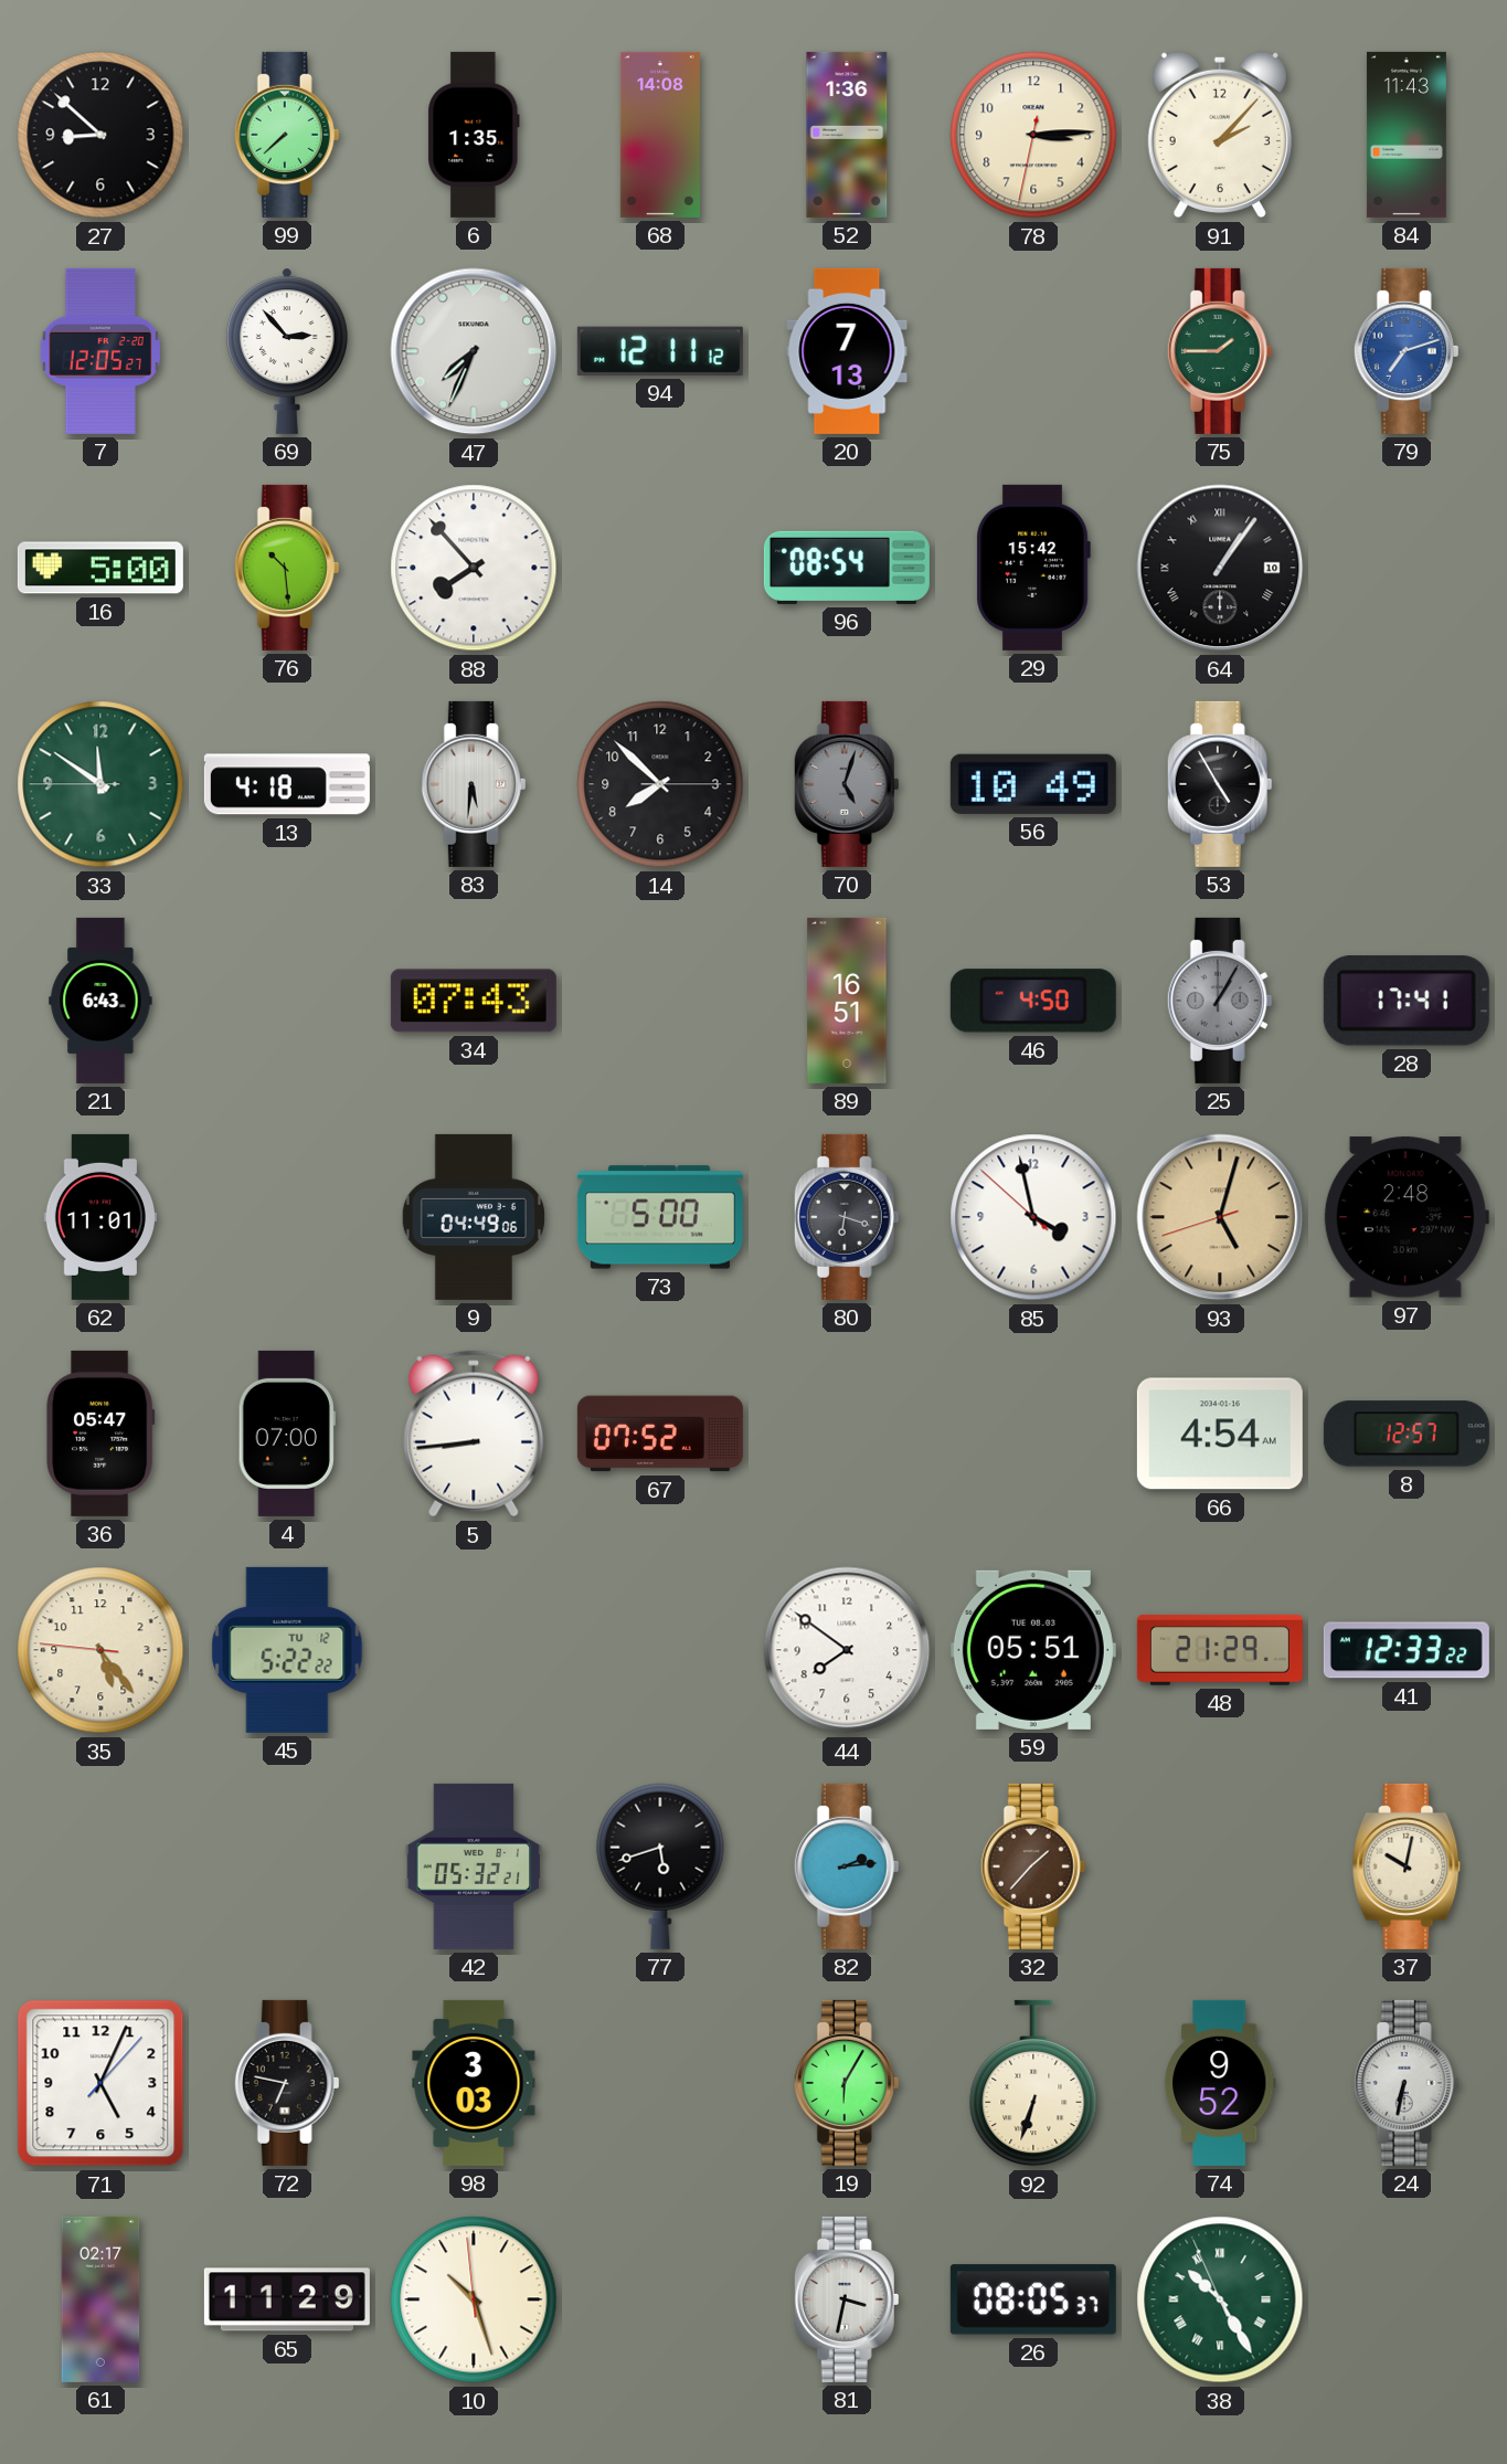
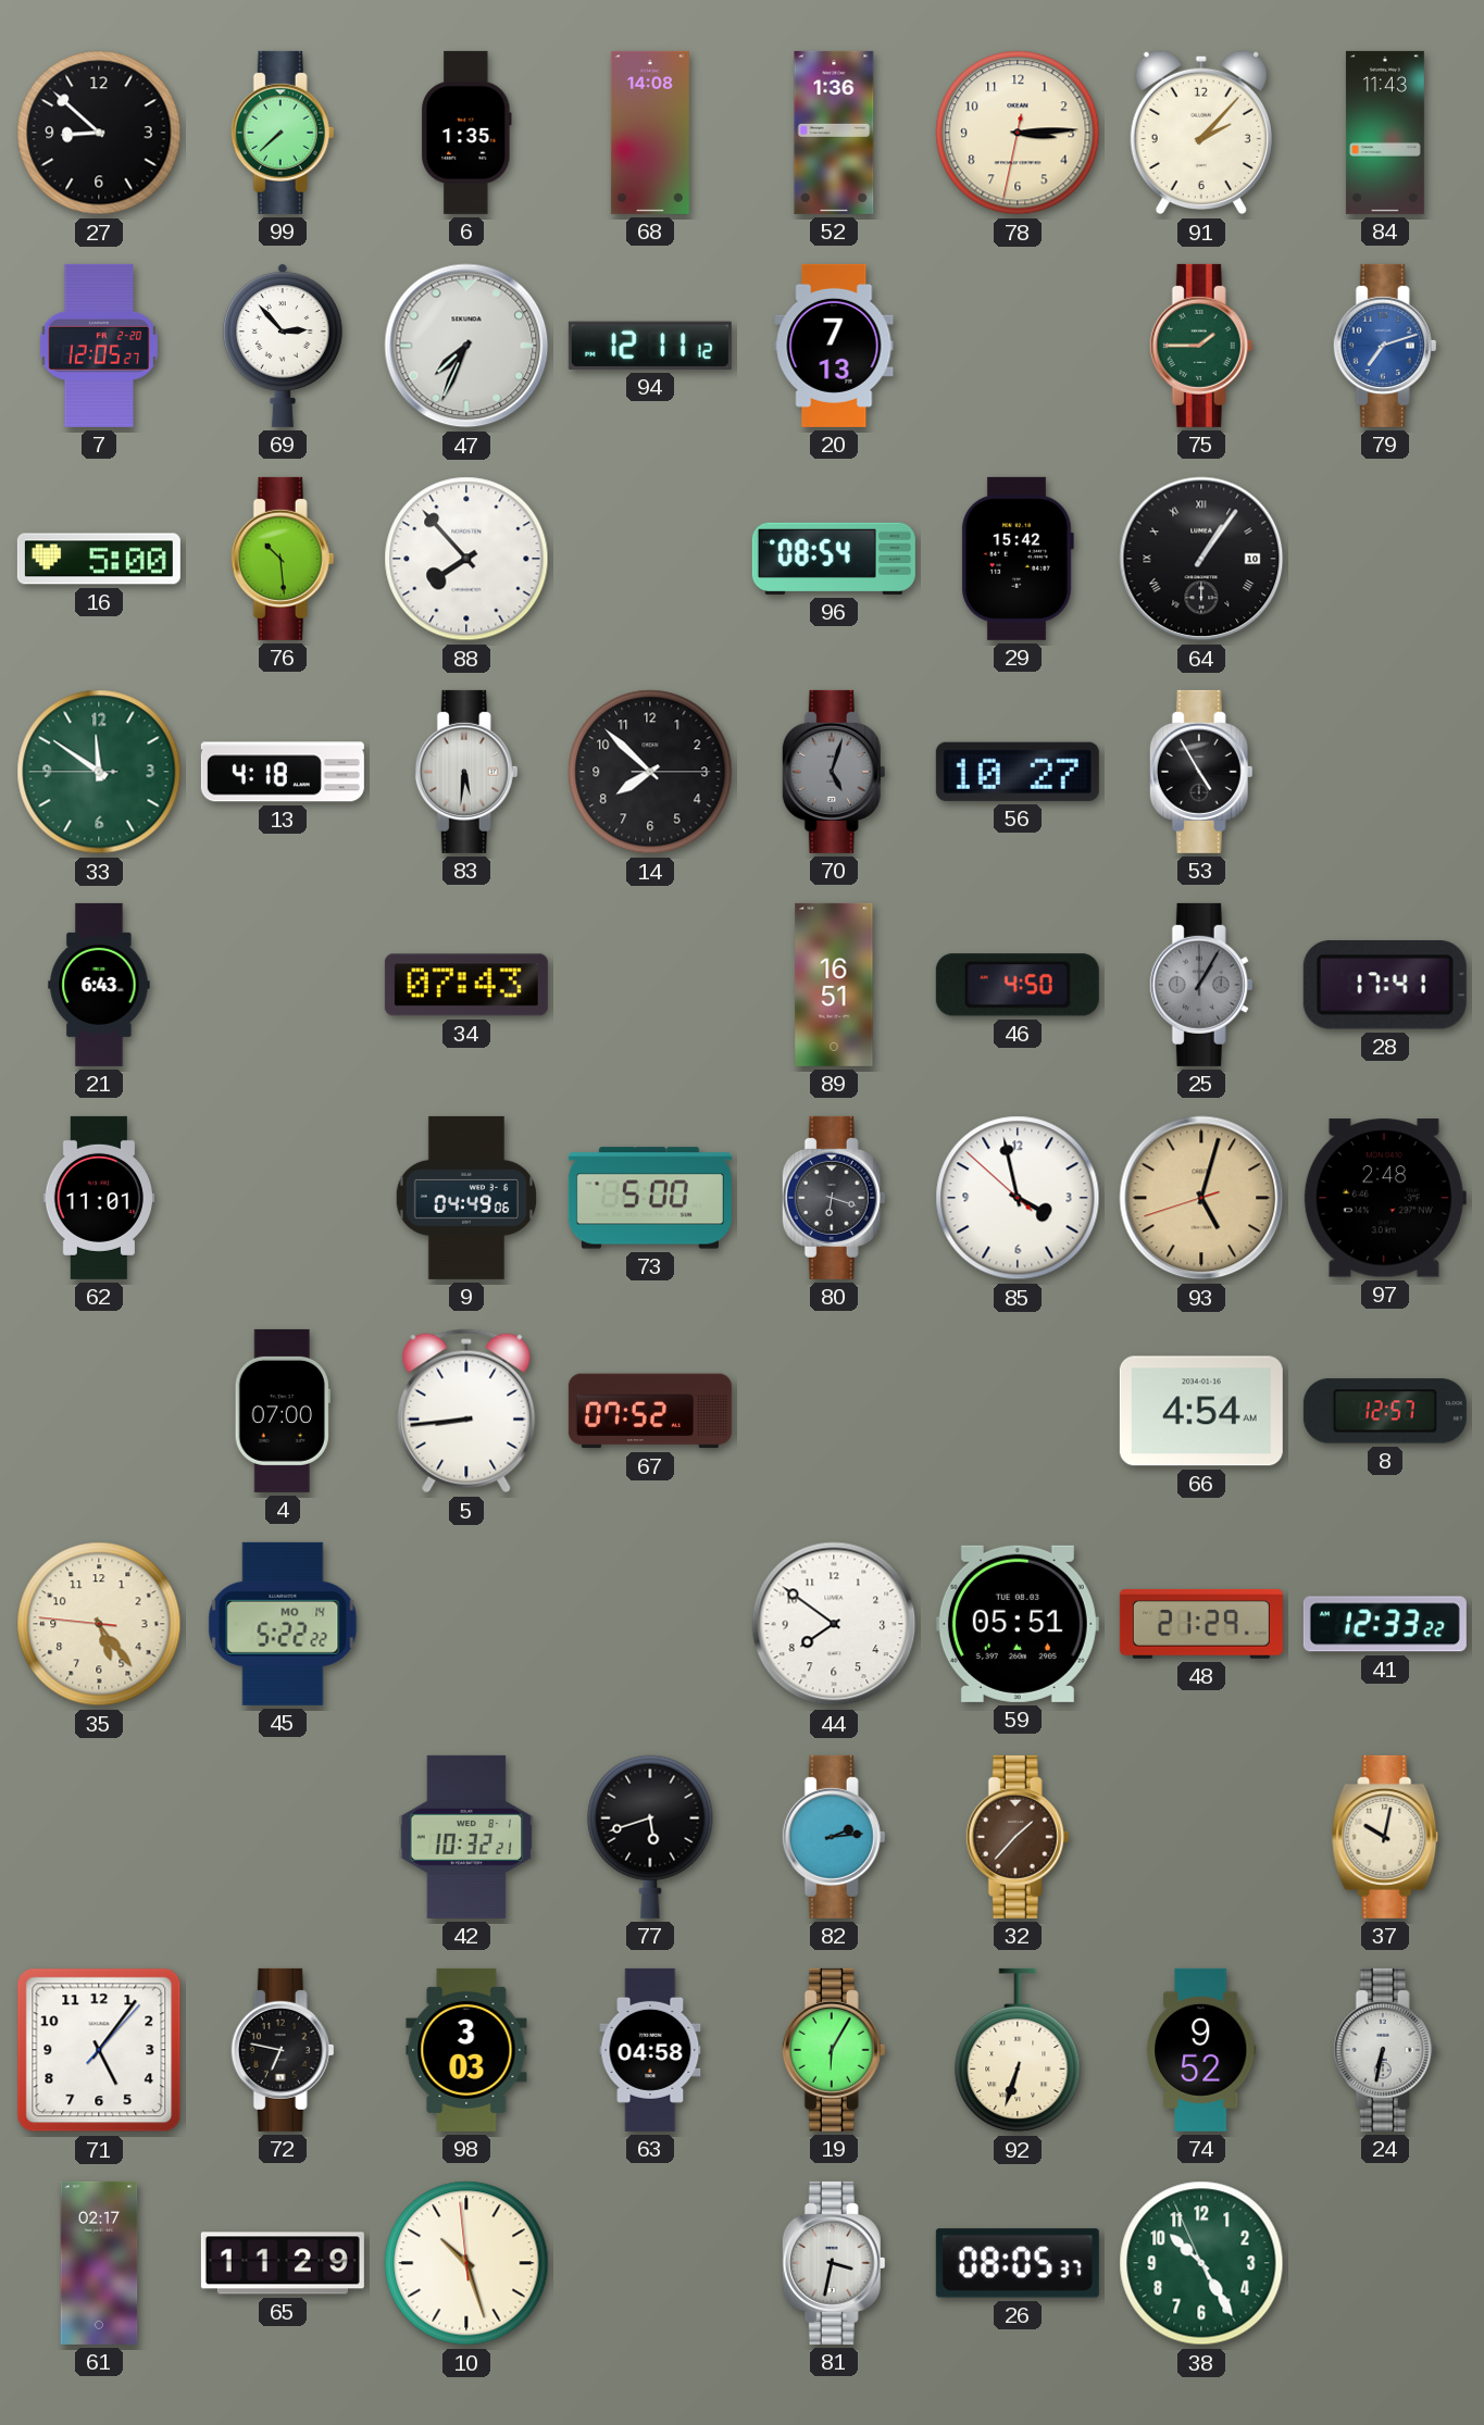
56: 10:49 -> 10:27
36: 05:47 -> none
45 date: TU 12 -> MO 14
42: 05:32 -> 10:32
71: 5:04 -> 5:06
63: none -> 04:58
38 numerals: Roman -> Arabic
